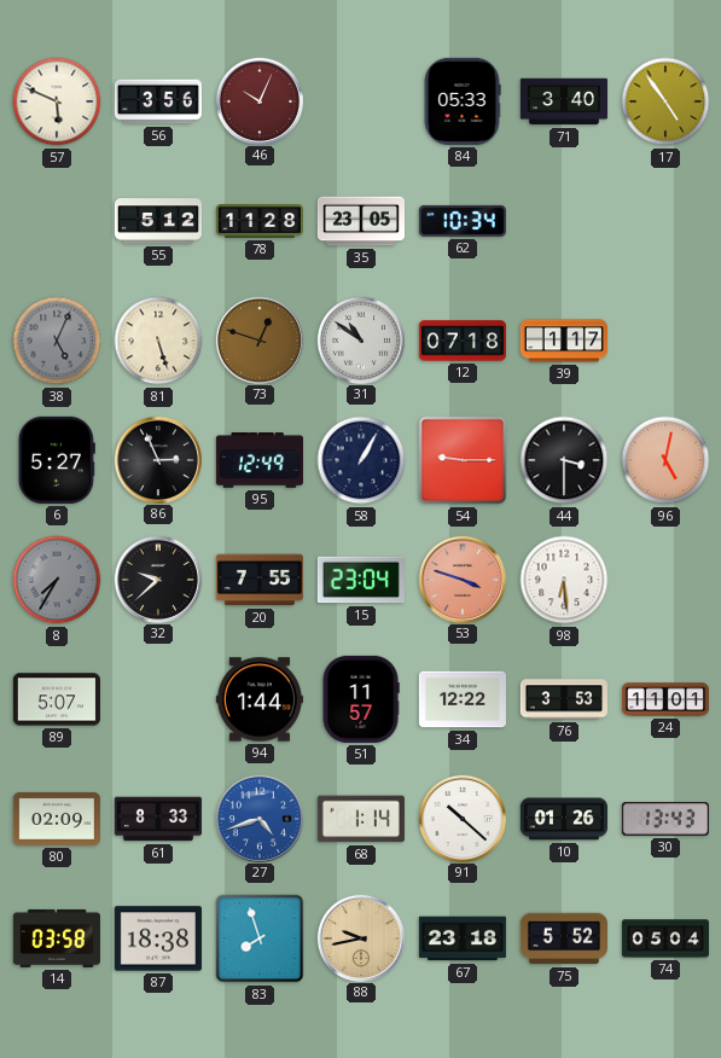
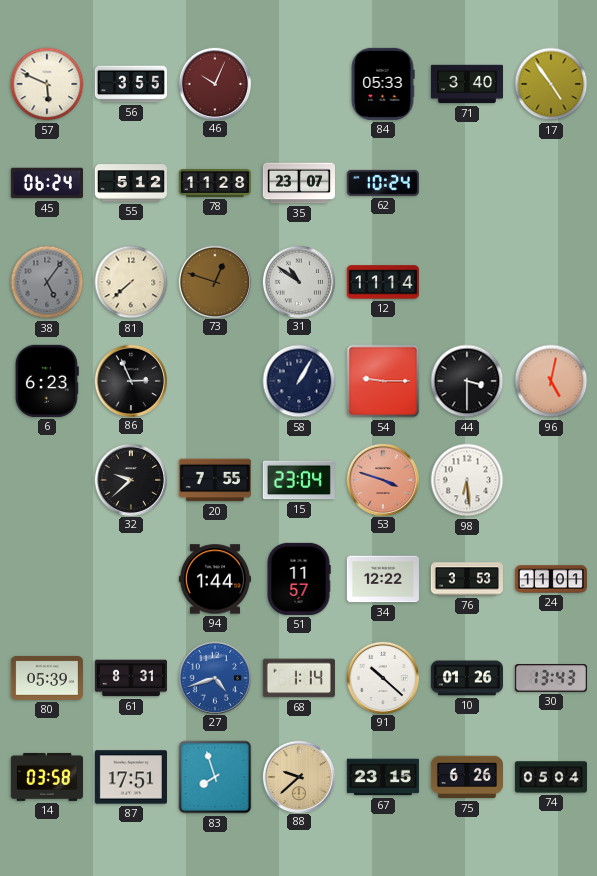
56: 3:56 -> 3:55
45: none -> 06:24
35: 23:05 -> 23:07
62: 10:34 -> 10:24
38: 5:04 -> 5:06
81: 5:27 -> 7:38
12: 07:18 -> 11:14
39: 1:17 -> none
6: 5:27 -> 6:23
95: 12:49 -> none
8: 7:35 -> none
89: 5:07 -> none
80: 02:09 -> 05:39
61: 8:33 -> 8:31
87: 18:38 -> 17:51
88: 9:43 -> 9:38
67: 23:18 -> 23:15
75: 5:52 -> 6:26
